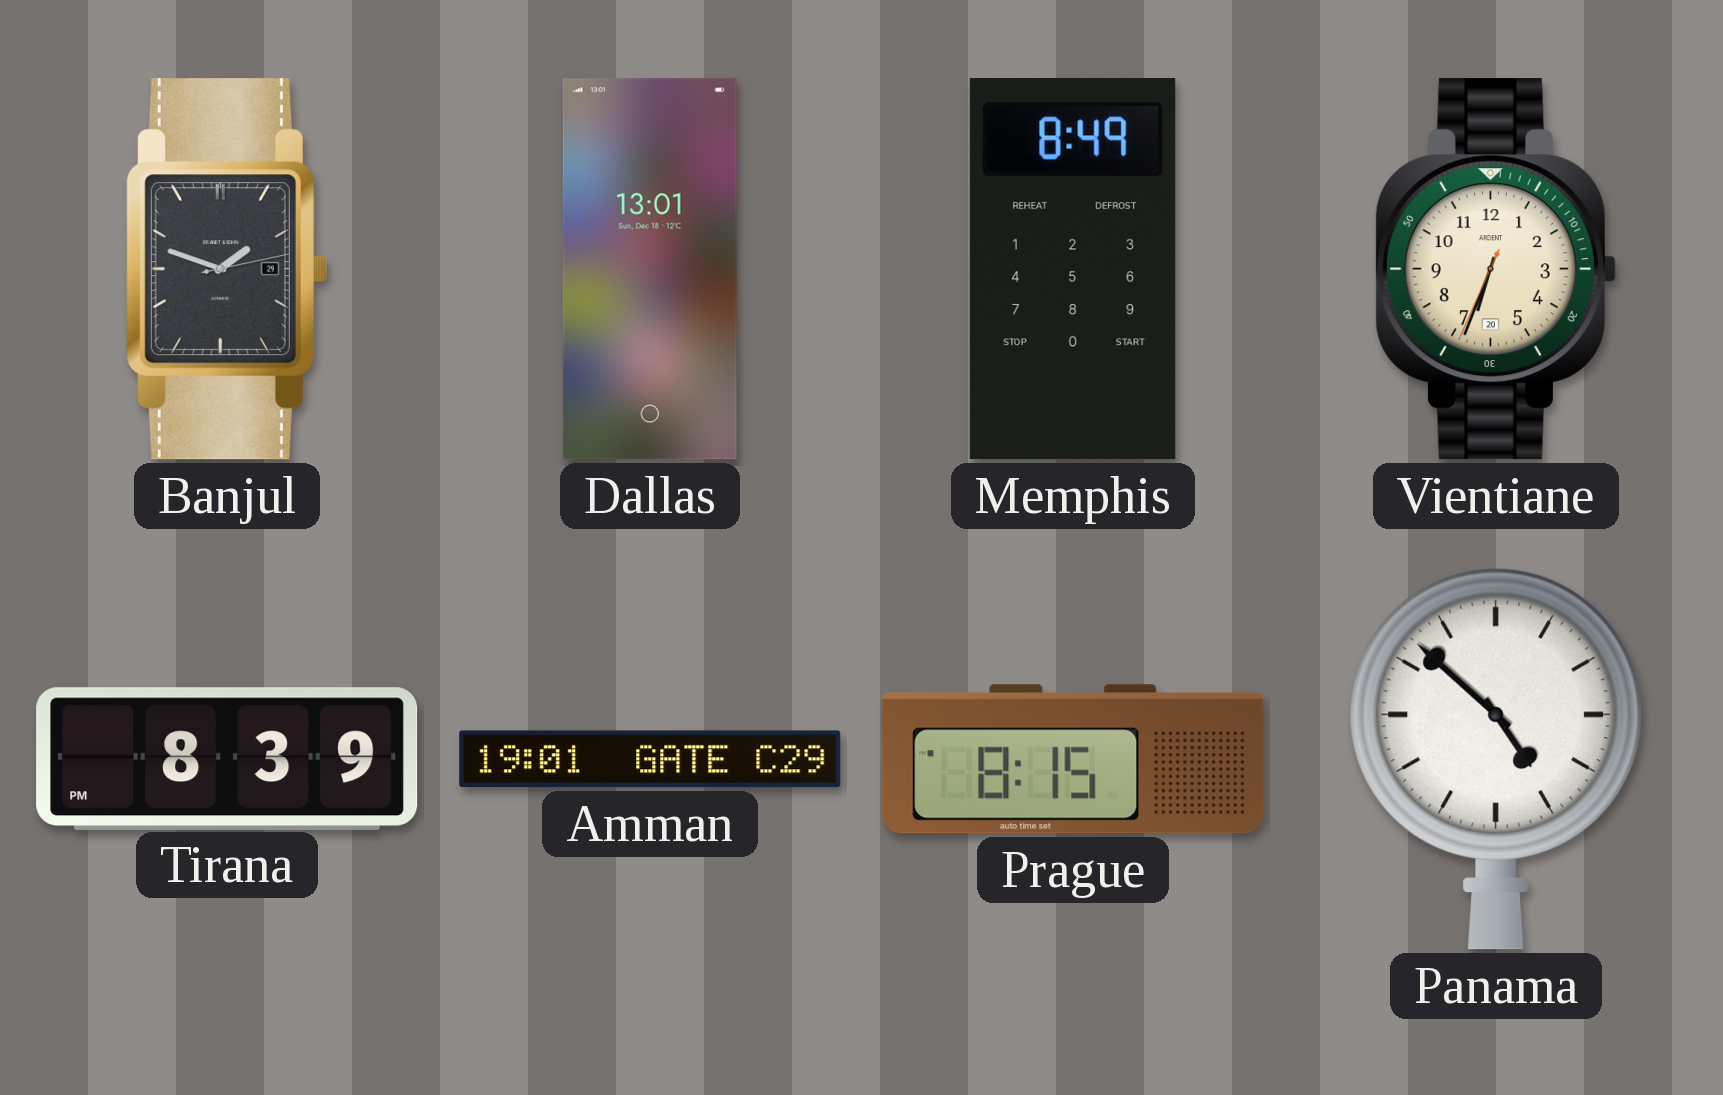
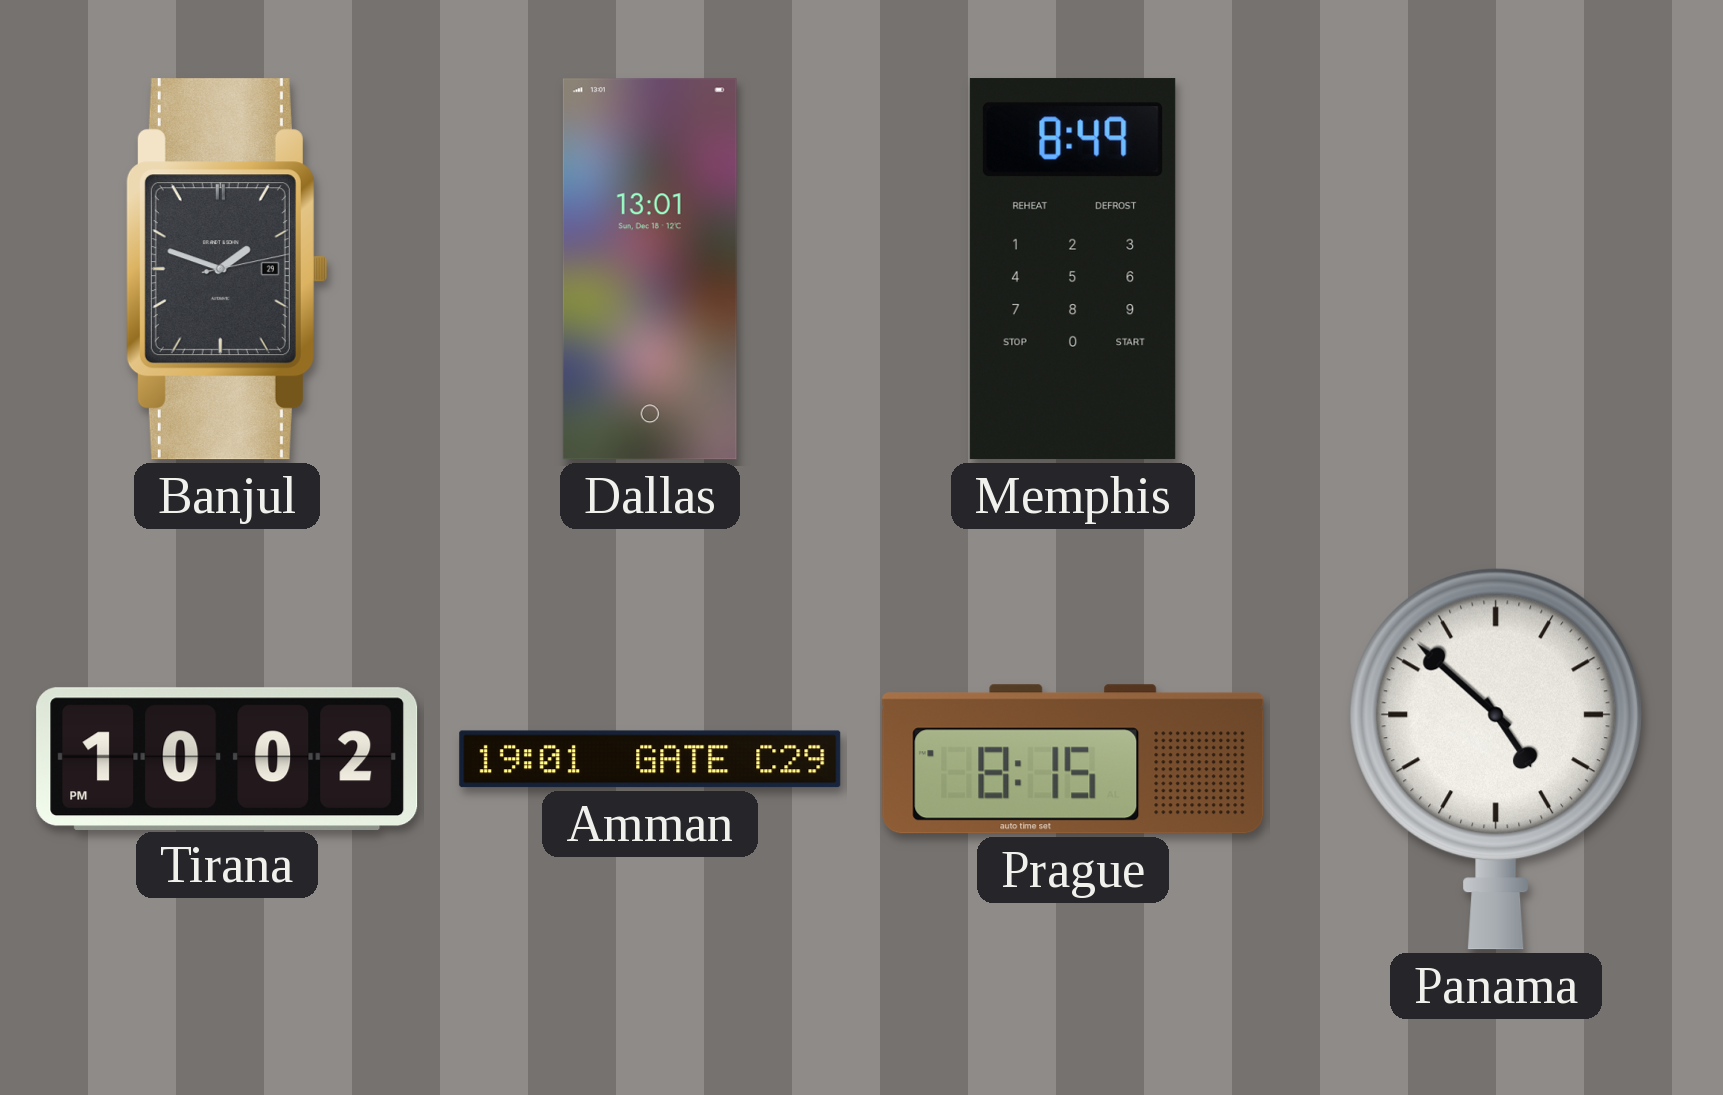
Vientiane: 6:33 -> none
Tirana: 8:39 -> 10:02
